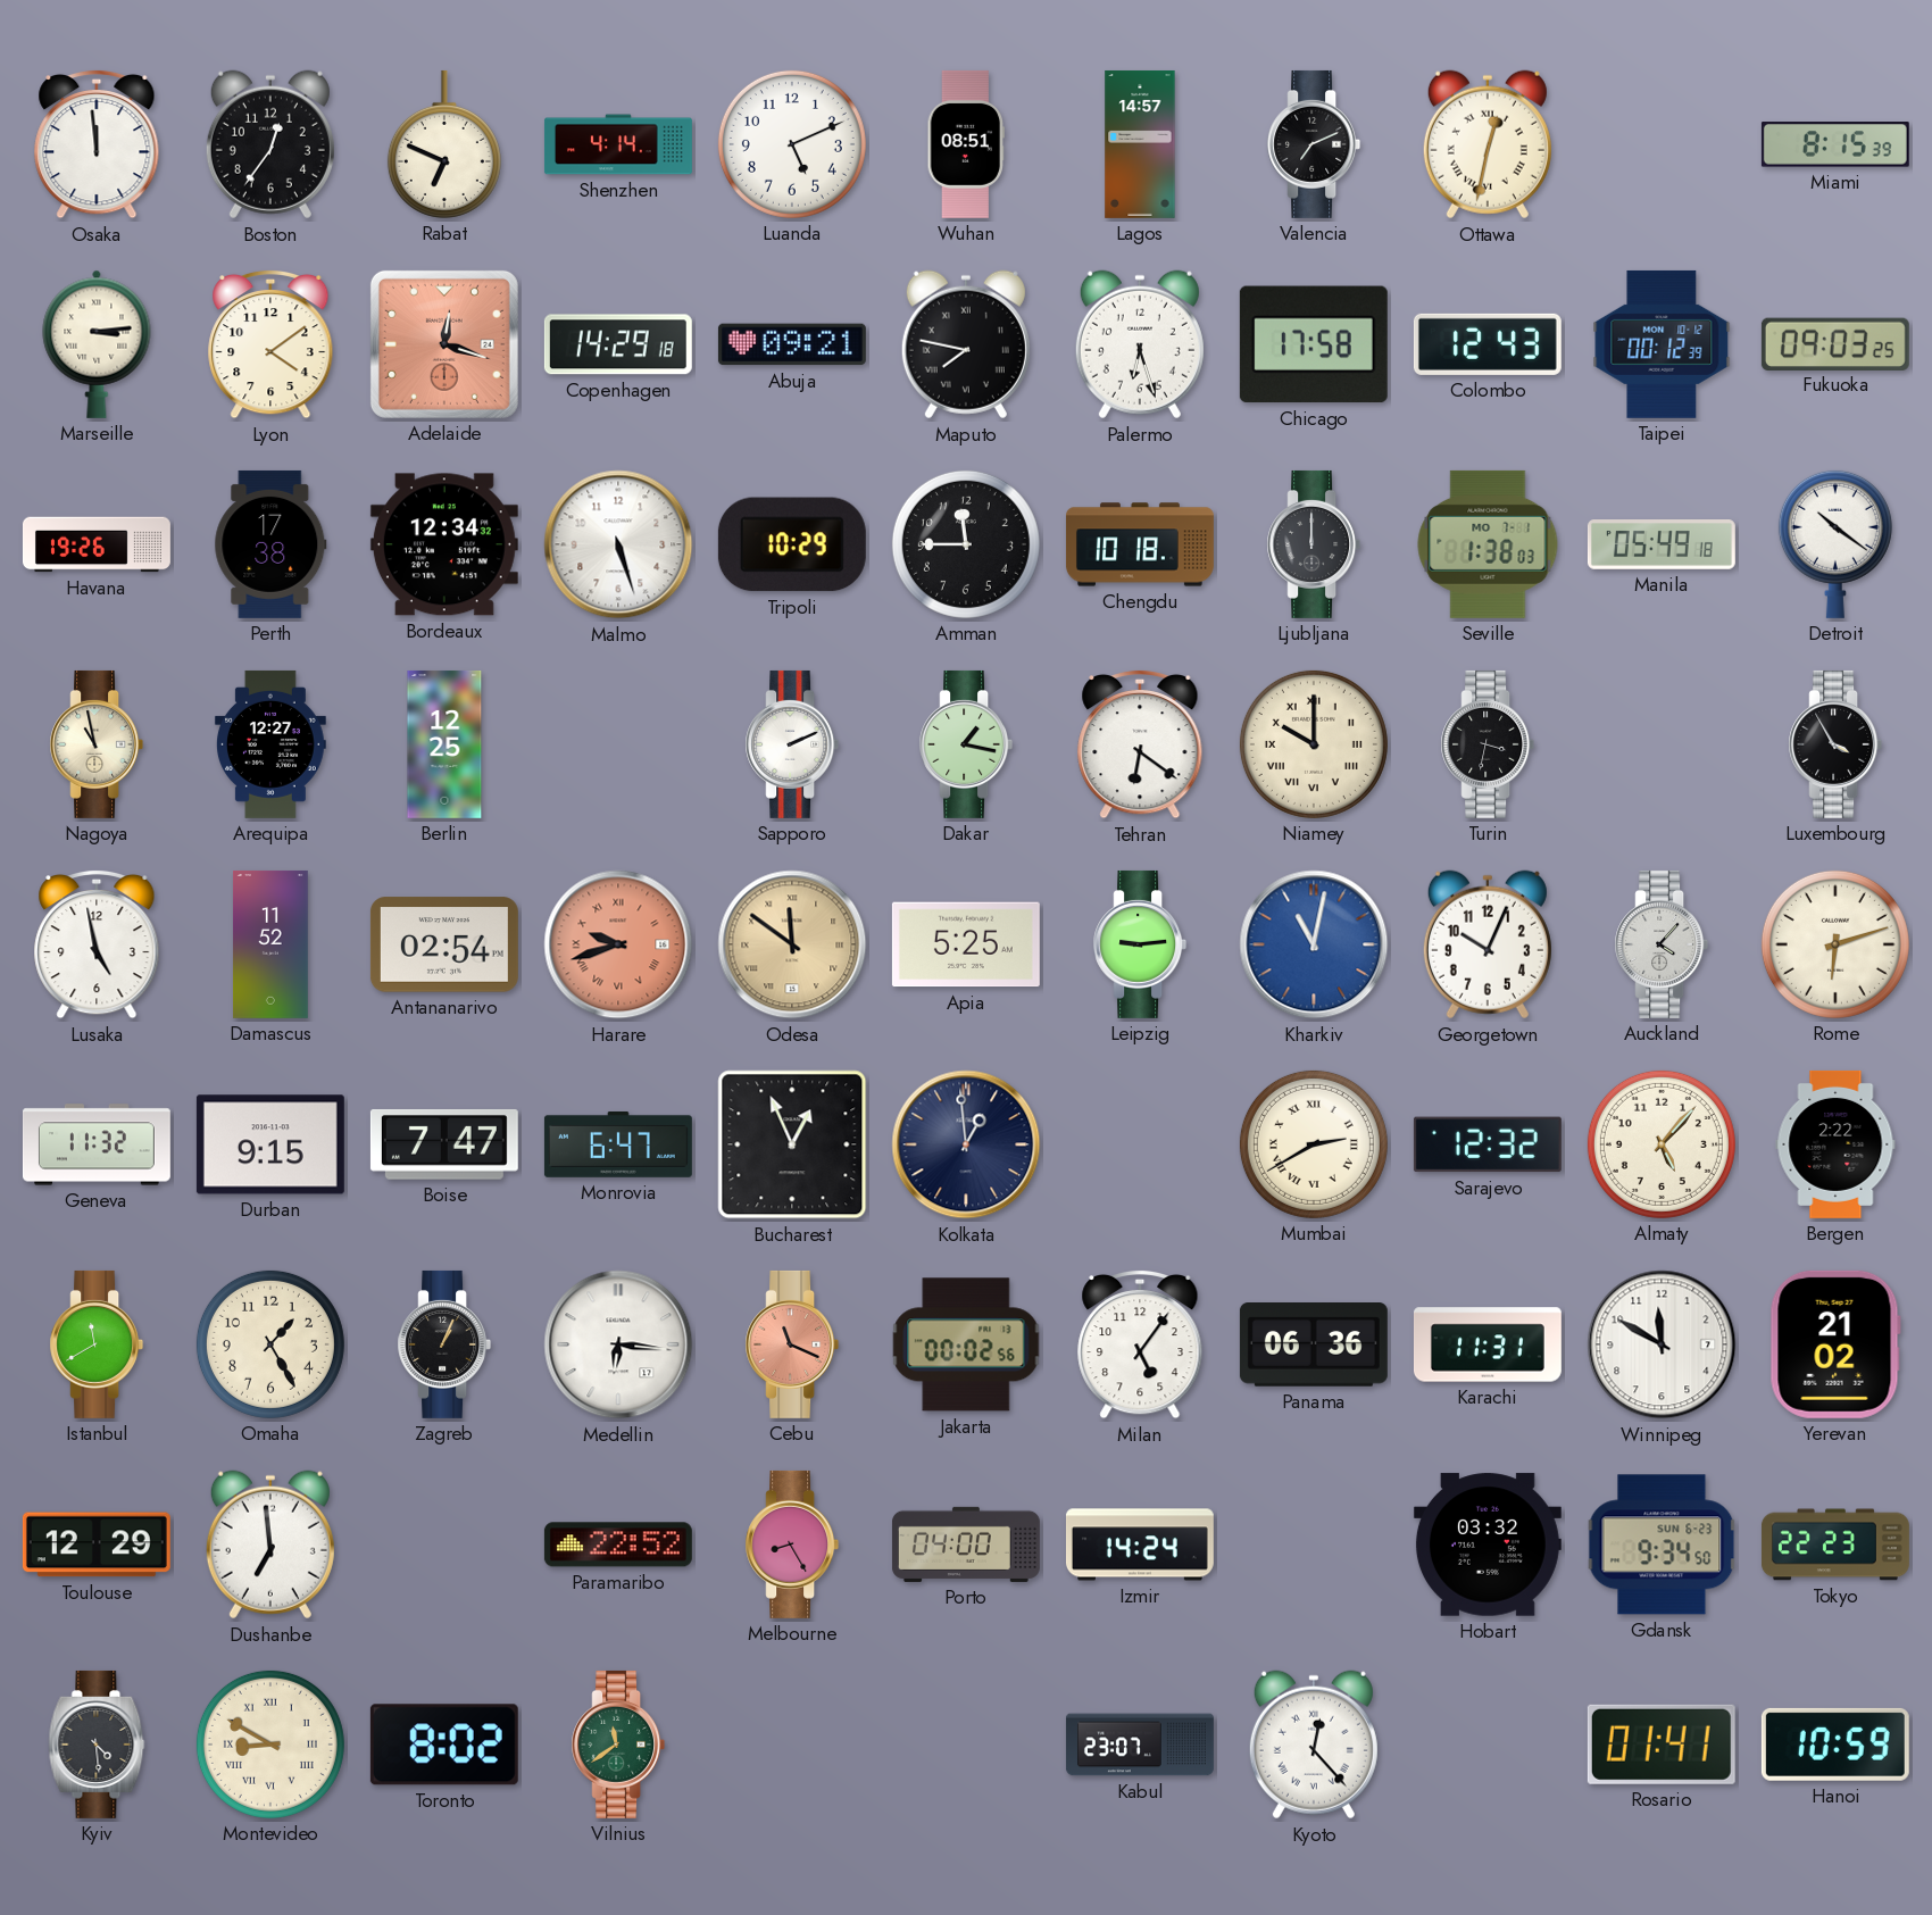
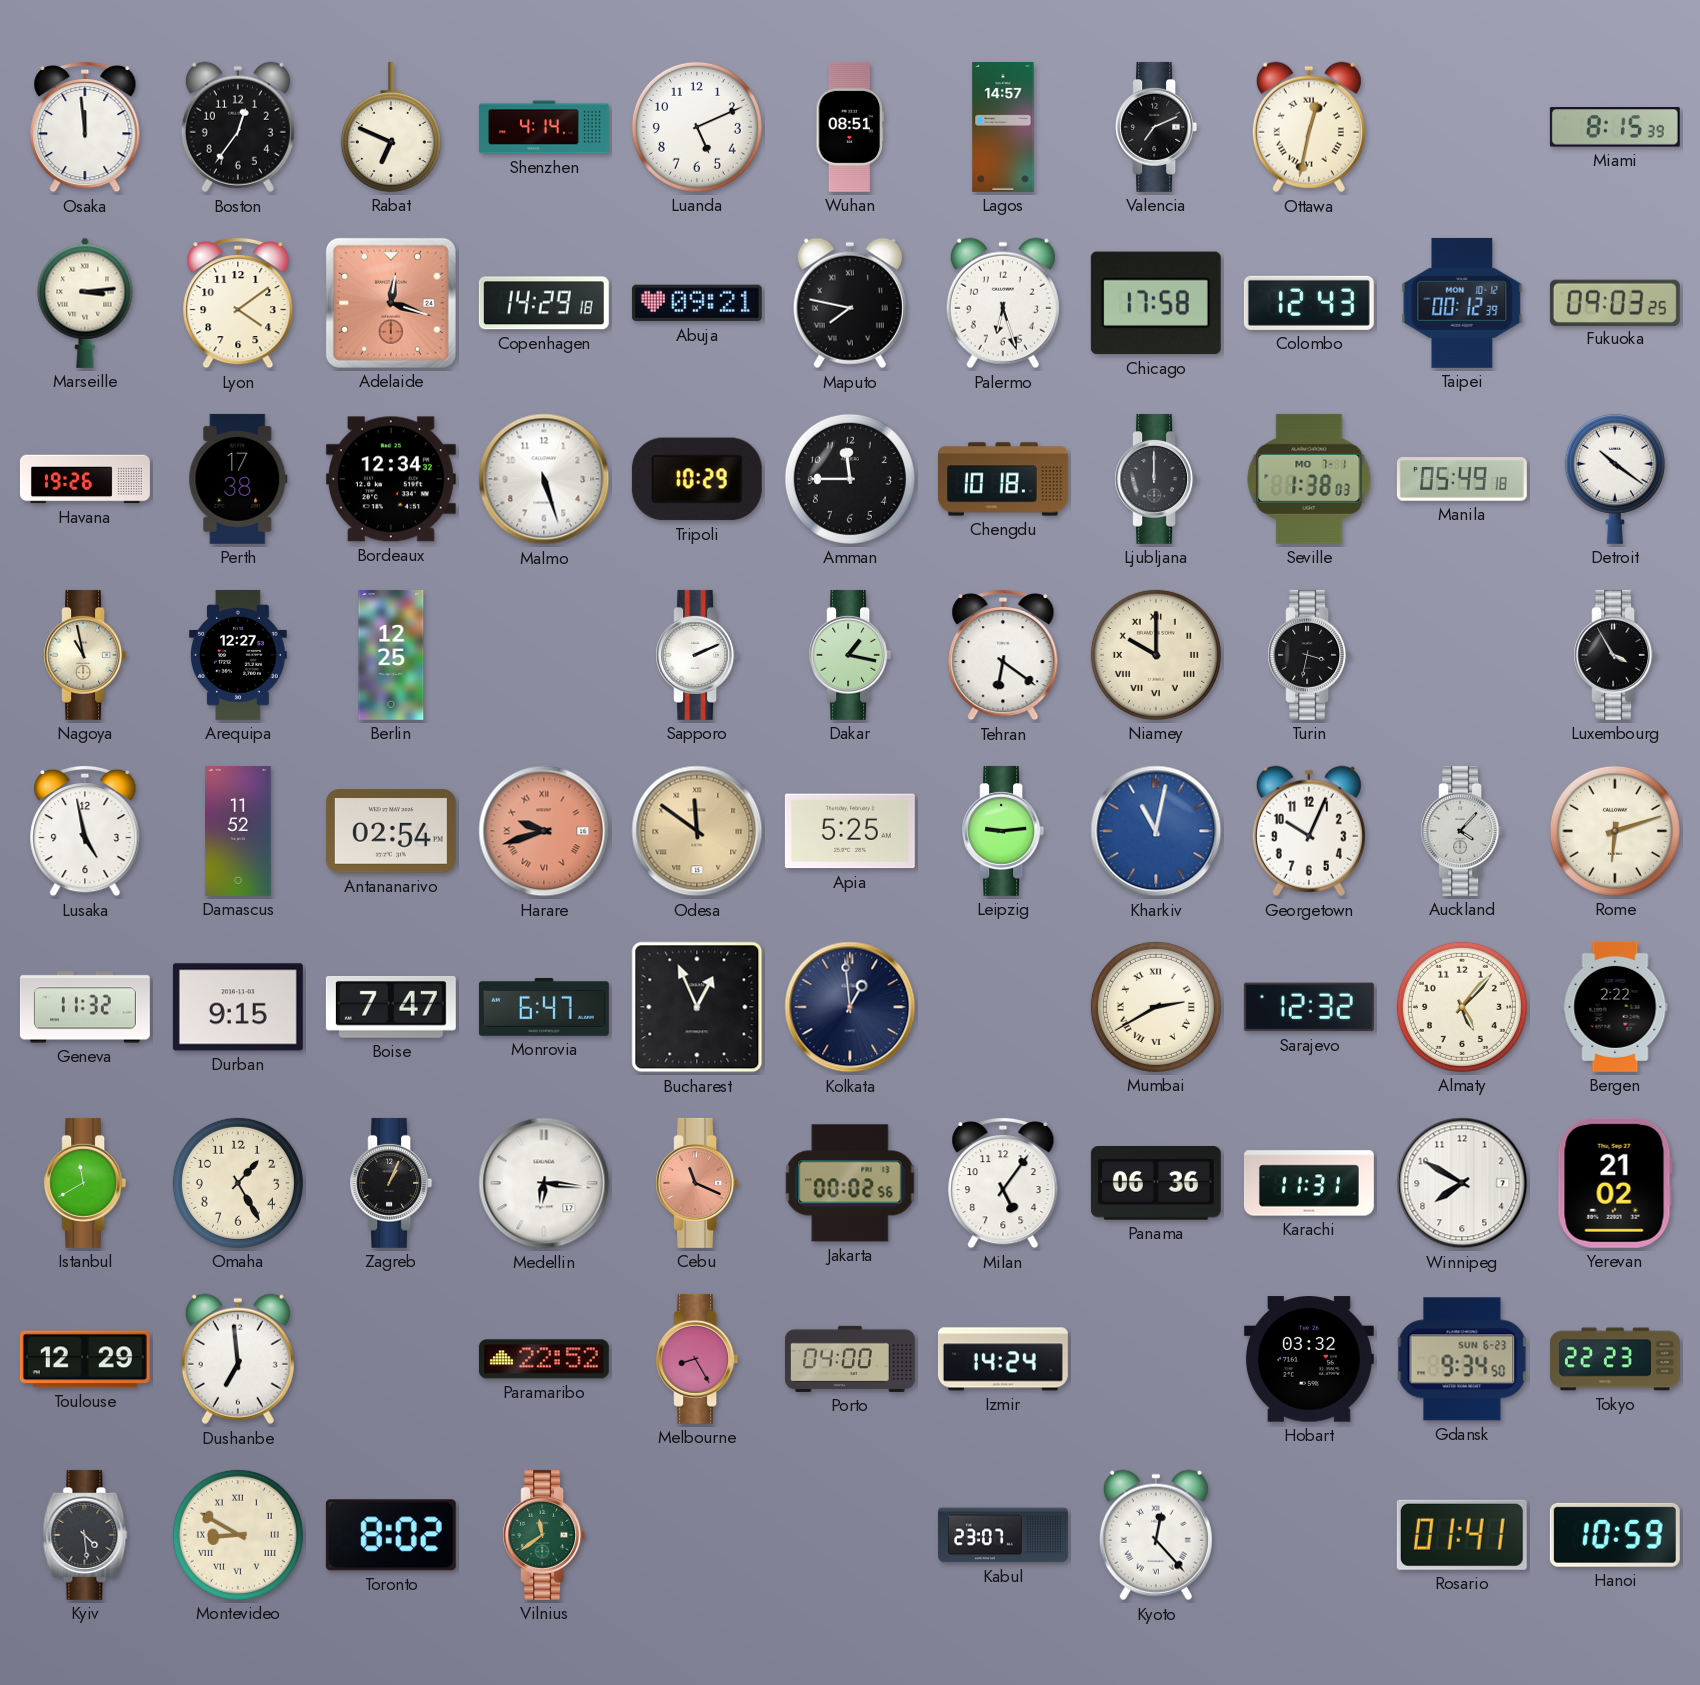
Winnipeg: 11:50 -> 7:50
